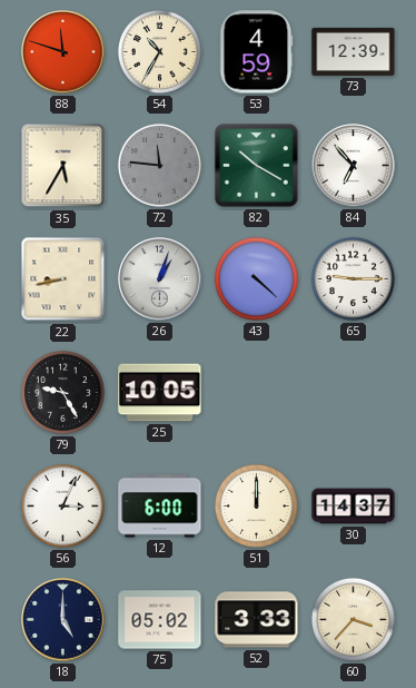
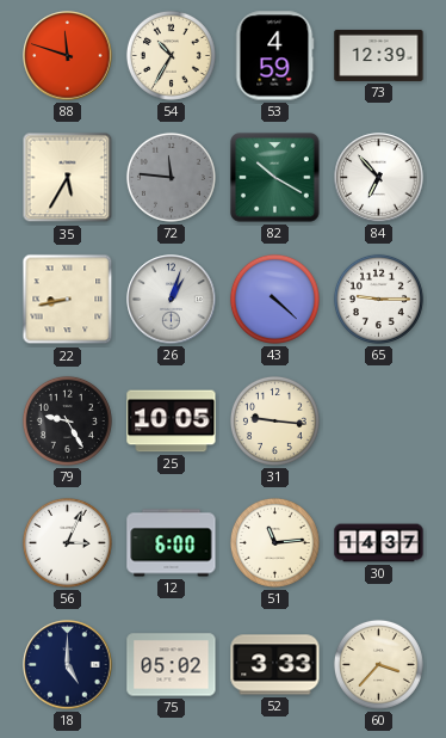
31: none -> 9:16
51: 12:00 -> 11:14
